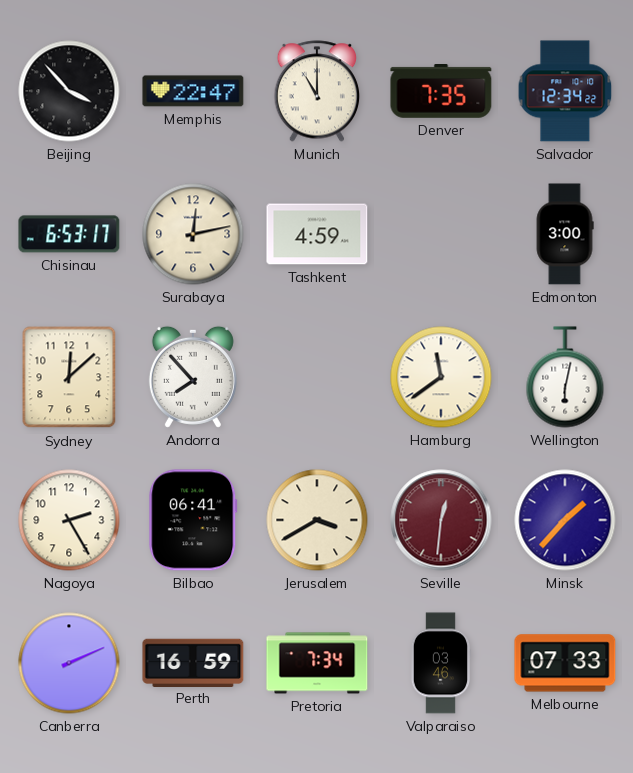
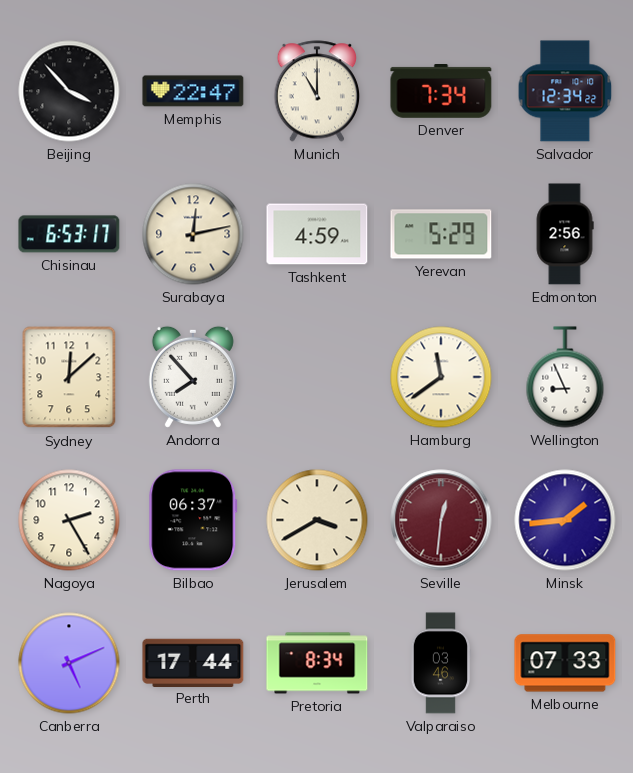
Denver: 7:35 -> 7:34
Yerevan: none -> 5:29
Edmonton: 3:00 -> 2:56
Wellington: 6:02 -> 8:56
Bilbao: 06:41 -> 06:37
Minsk: 1:37 -> 1:44
Canberra: 2:11 -> 5:11
Perth: 16:59 -> 17:44
Pretoria: 7:34 -> 8:34
